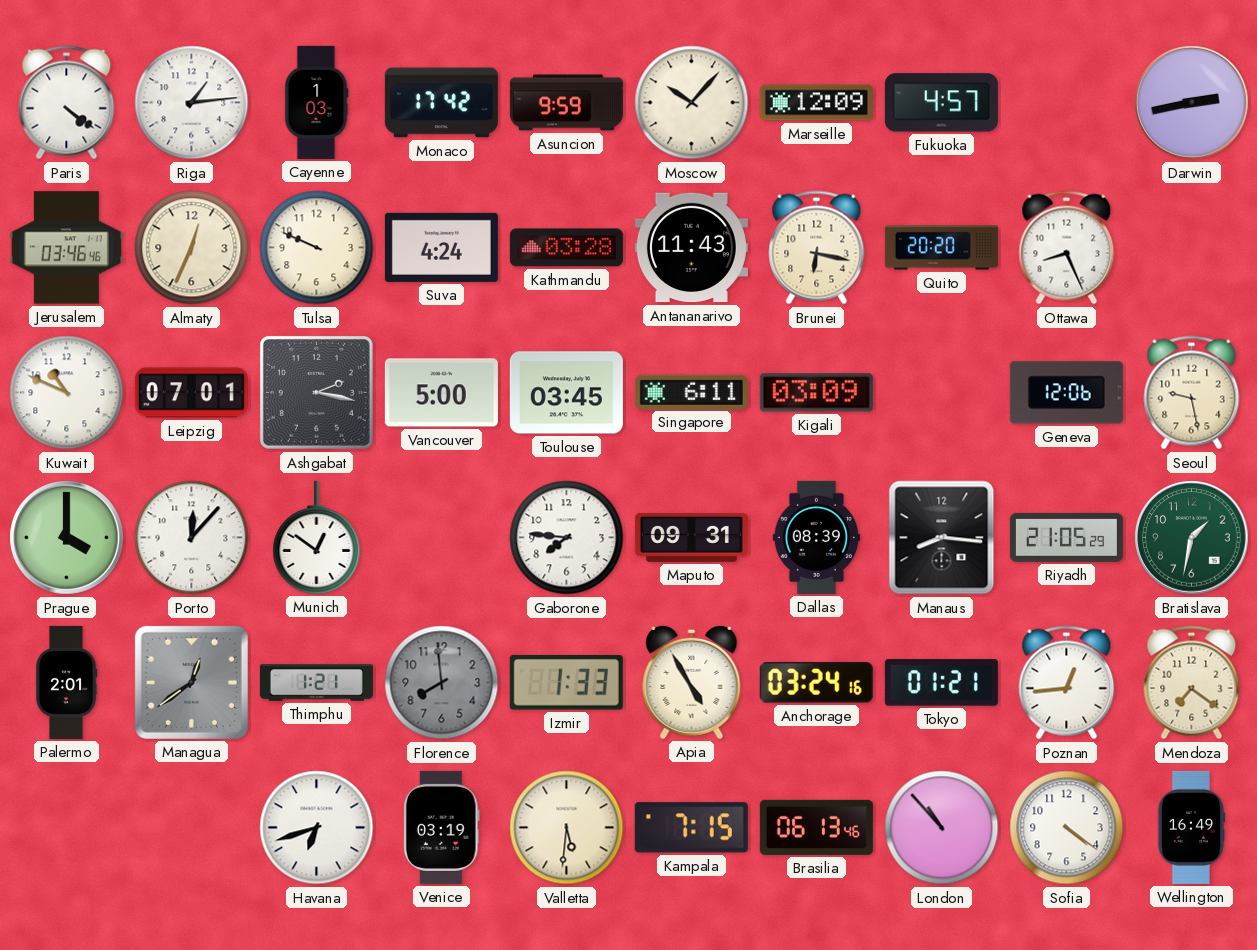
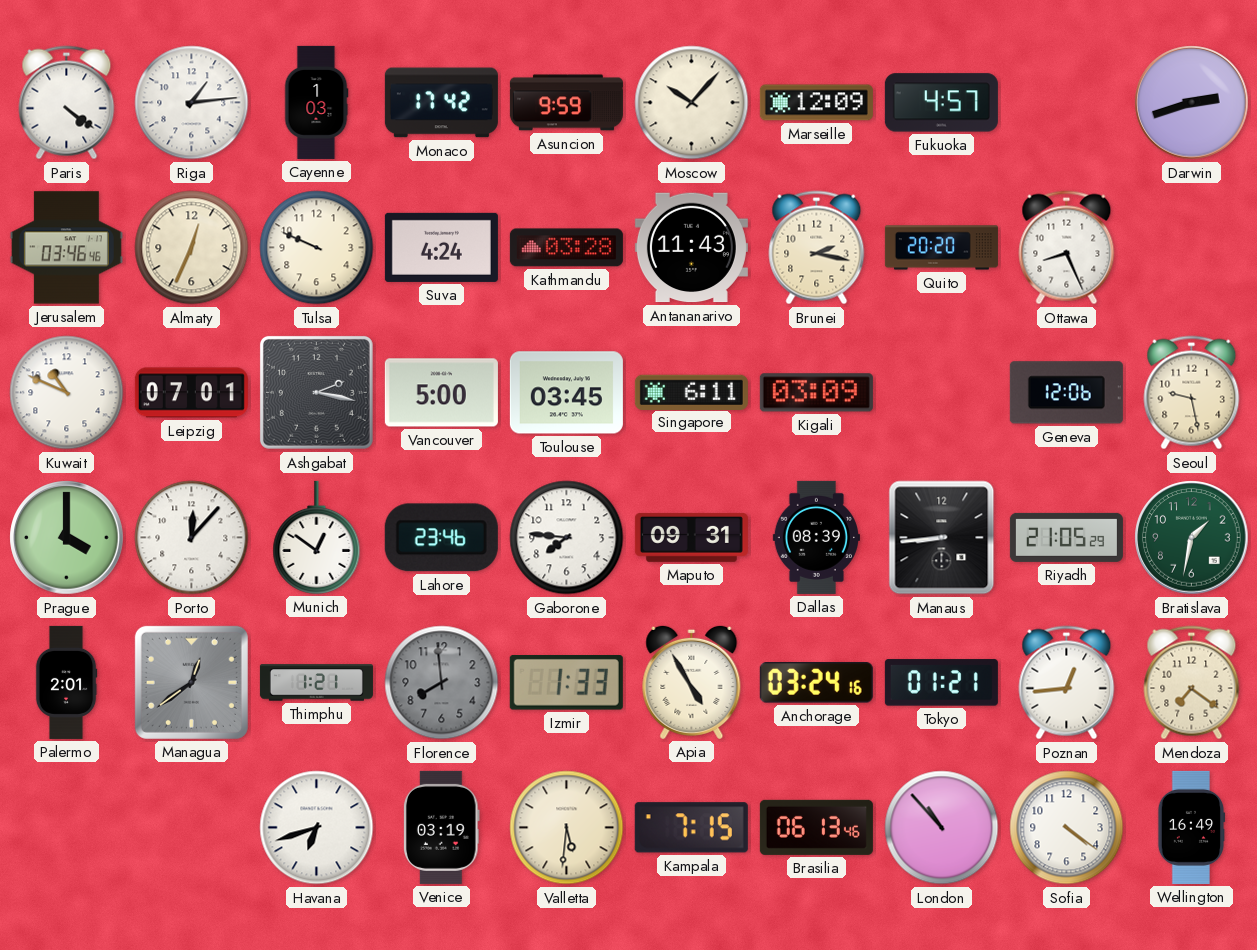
Darwin: 2:43 -> 2:42
Brunei: 6:17 -> 2:17
Lahore: none -> 23:46
Manaus: 8:16 -> 8:44
